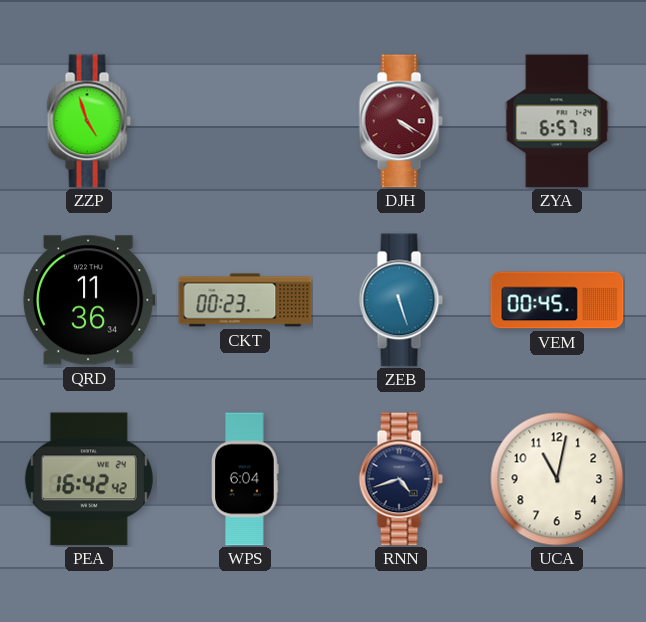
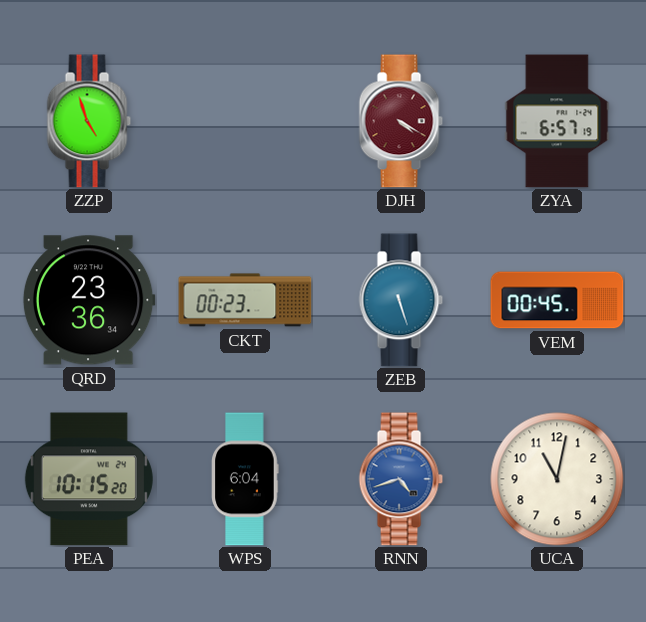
QRD: 11:36 -> 23:36
PEA: 16:42 -> 10:15
RNN dial: navy -> blue
